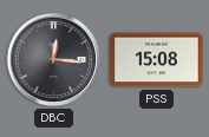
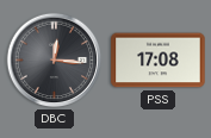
PSS: 15:08 -> 17:08
